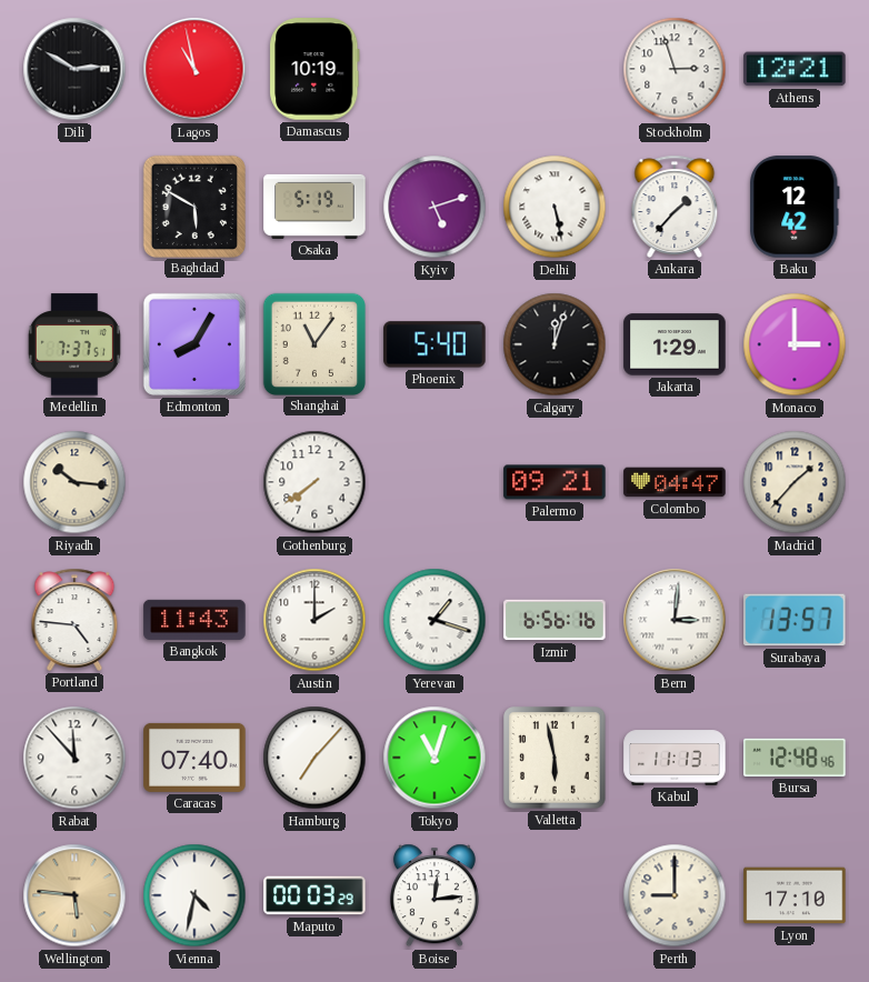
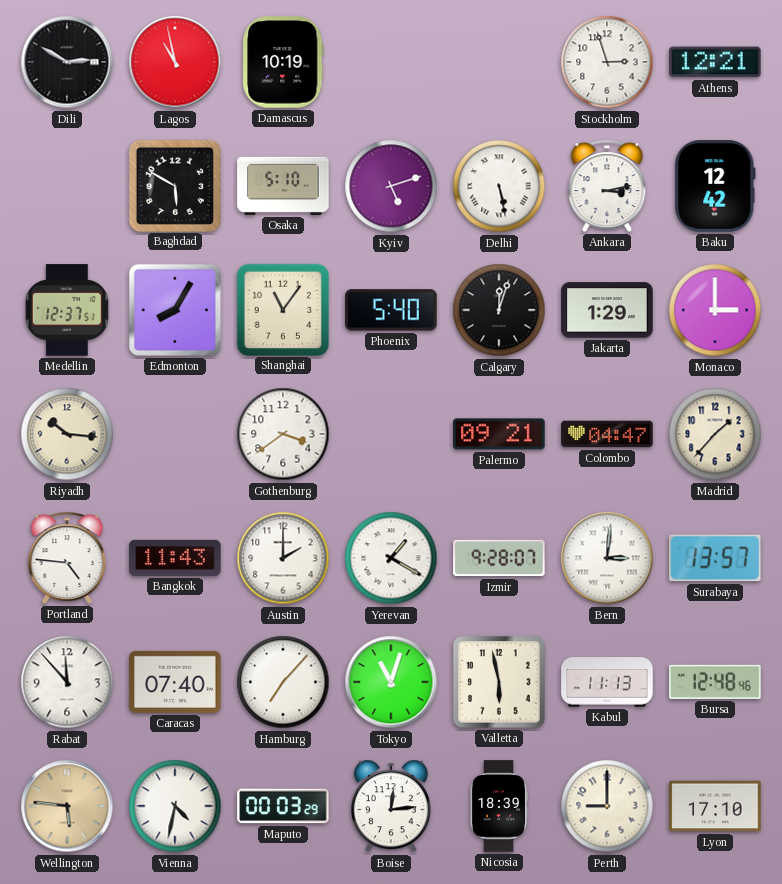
Osaka: 5:19 -> 5:10
Ankara: 1:37 -> 3:13
Medellin: 7:37 -> 12:37
Gothenburg: 7:39 -> 3:39
Yerevan: 1:18 -> 1:20
Izmir: 6:56 -> 9:28
Nicosia: none -> 18:39
